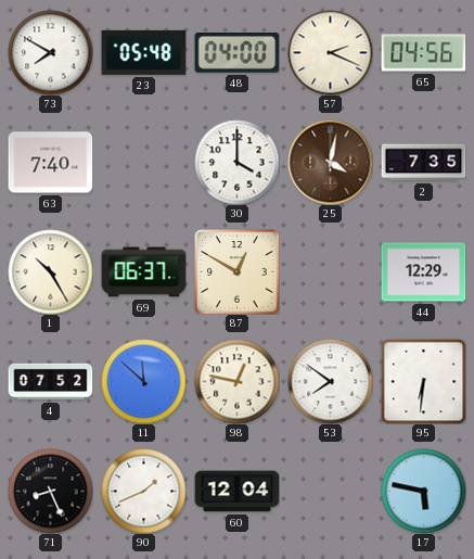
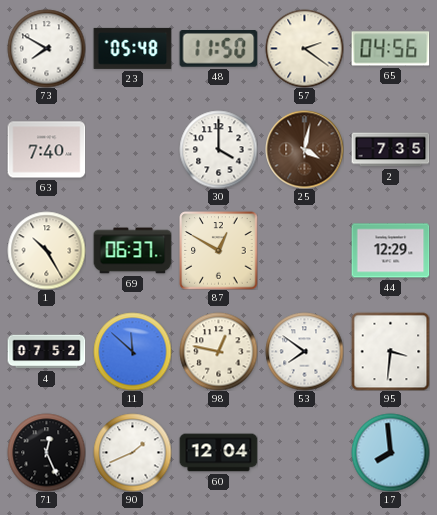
48: 04:00 -> 11:50
57: 2:19 -> 2:21
95: 6:31 -> 3:31
71: 8:26 -> 12:26
17: 5:47 -> 7:59
